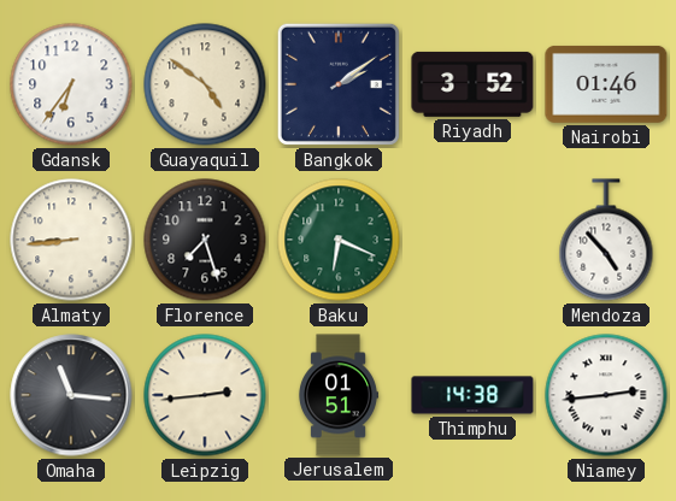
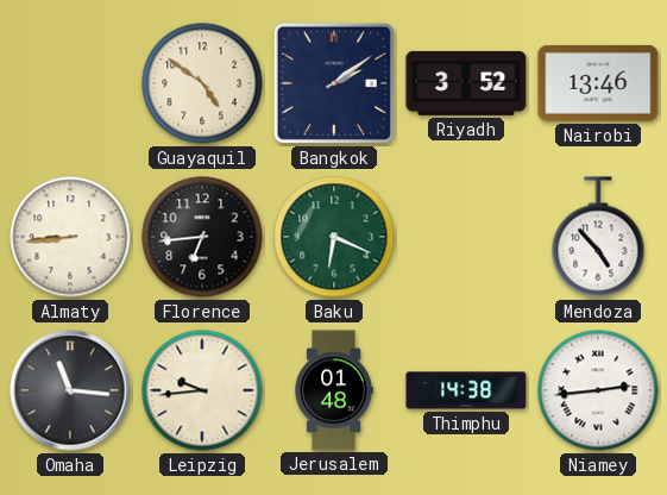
Gdansk: 6:36 -> none
Nairobi: 01:46 -> 13:46
Florence: 7:27 -> 6:44
Leipzig: 2:44 -> 9:44
Jerusalem: 01:51 -> 01:48
